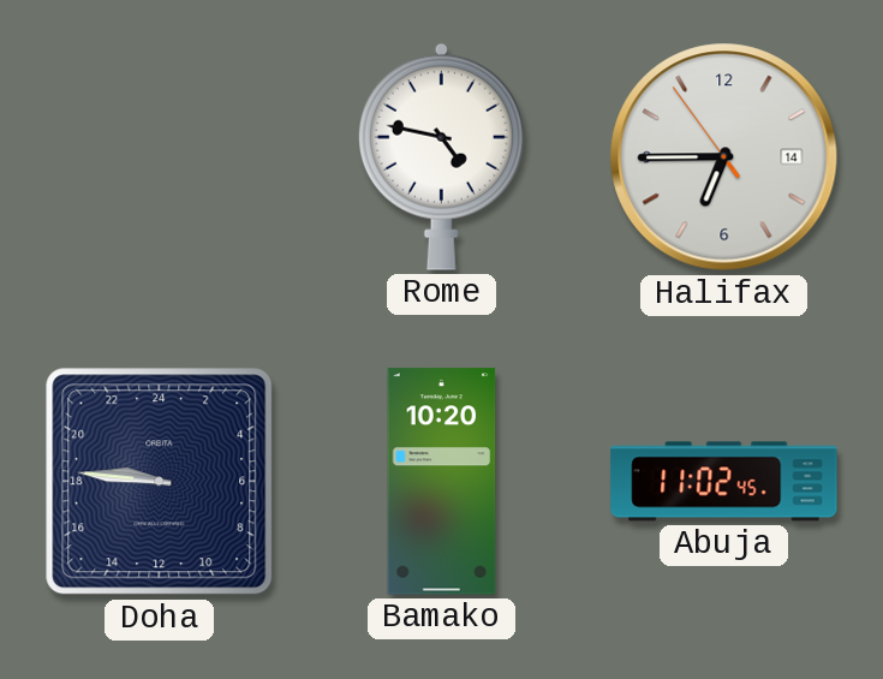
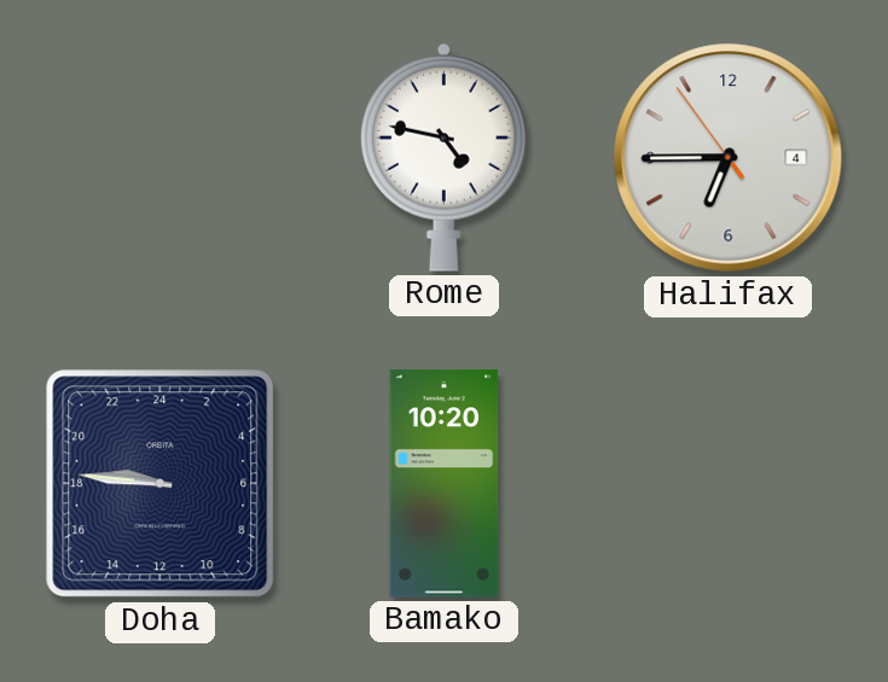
Halifax date: 14 -> 4
Abuja: 11:02 -> none
